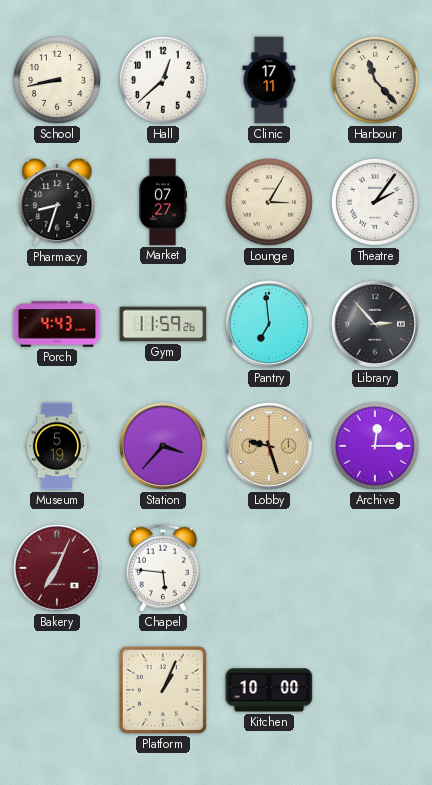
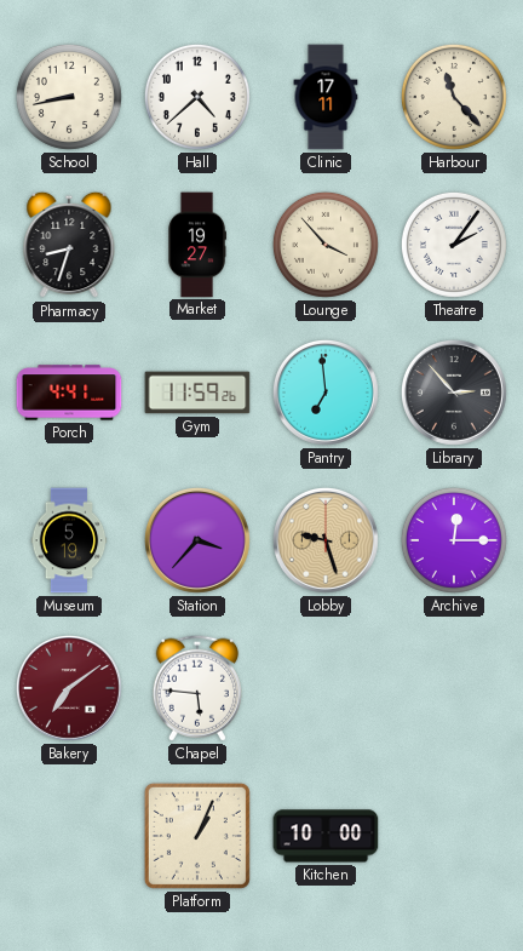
Hall: 12:38 -> 4:38
Market: 07:27 -> 19:27
Lounge: 3:05 -> 3:53
Porch: 4:43 -> 4:41
Bakery: 7:04 -> 7:09
